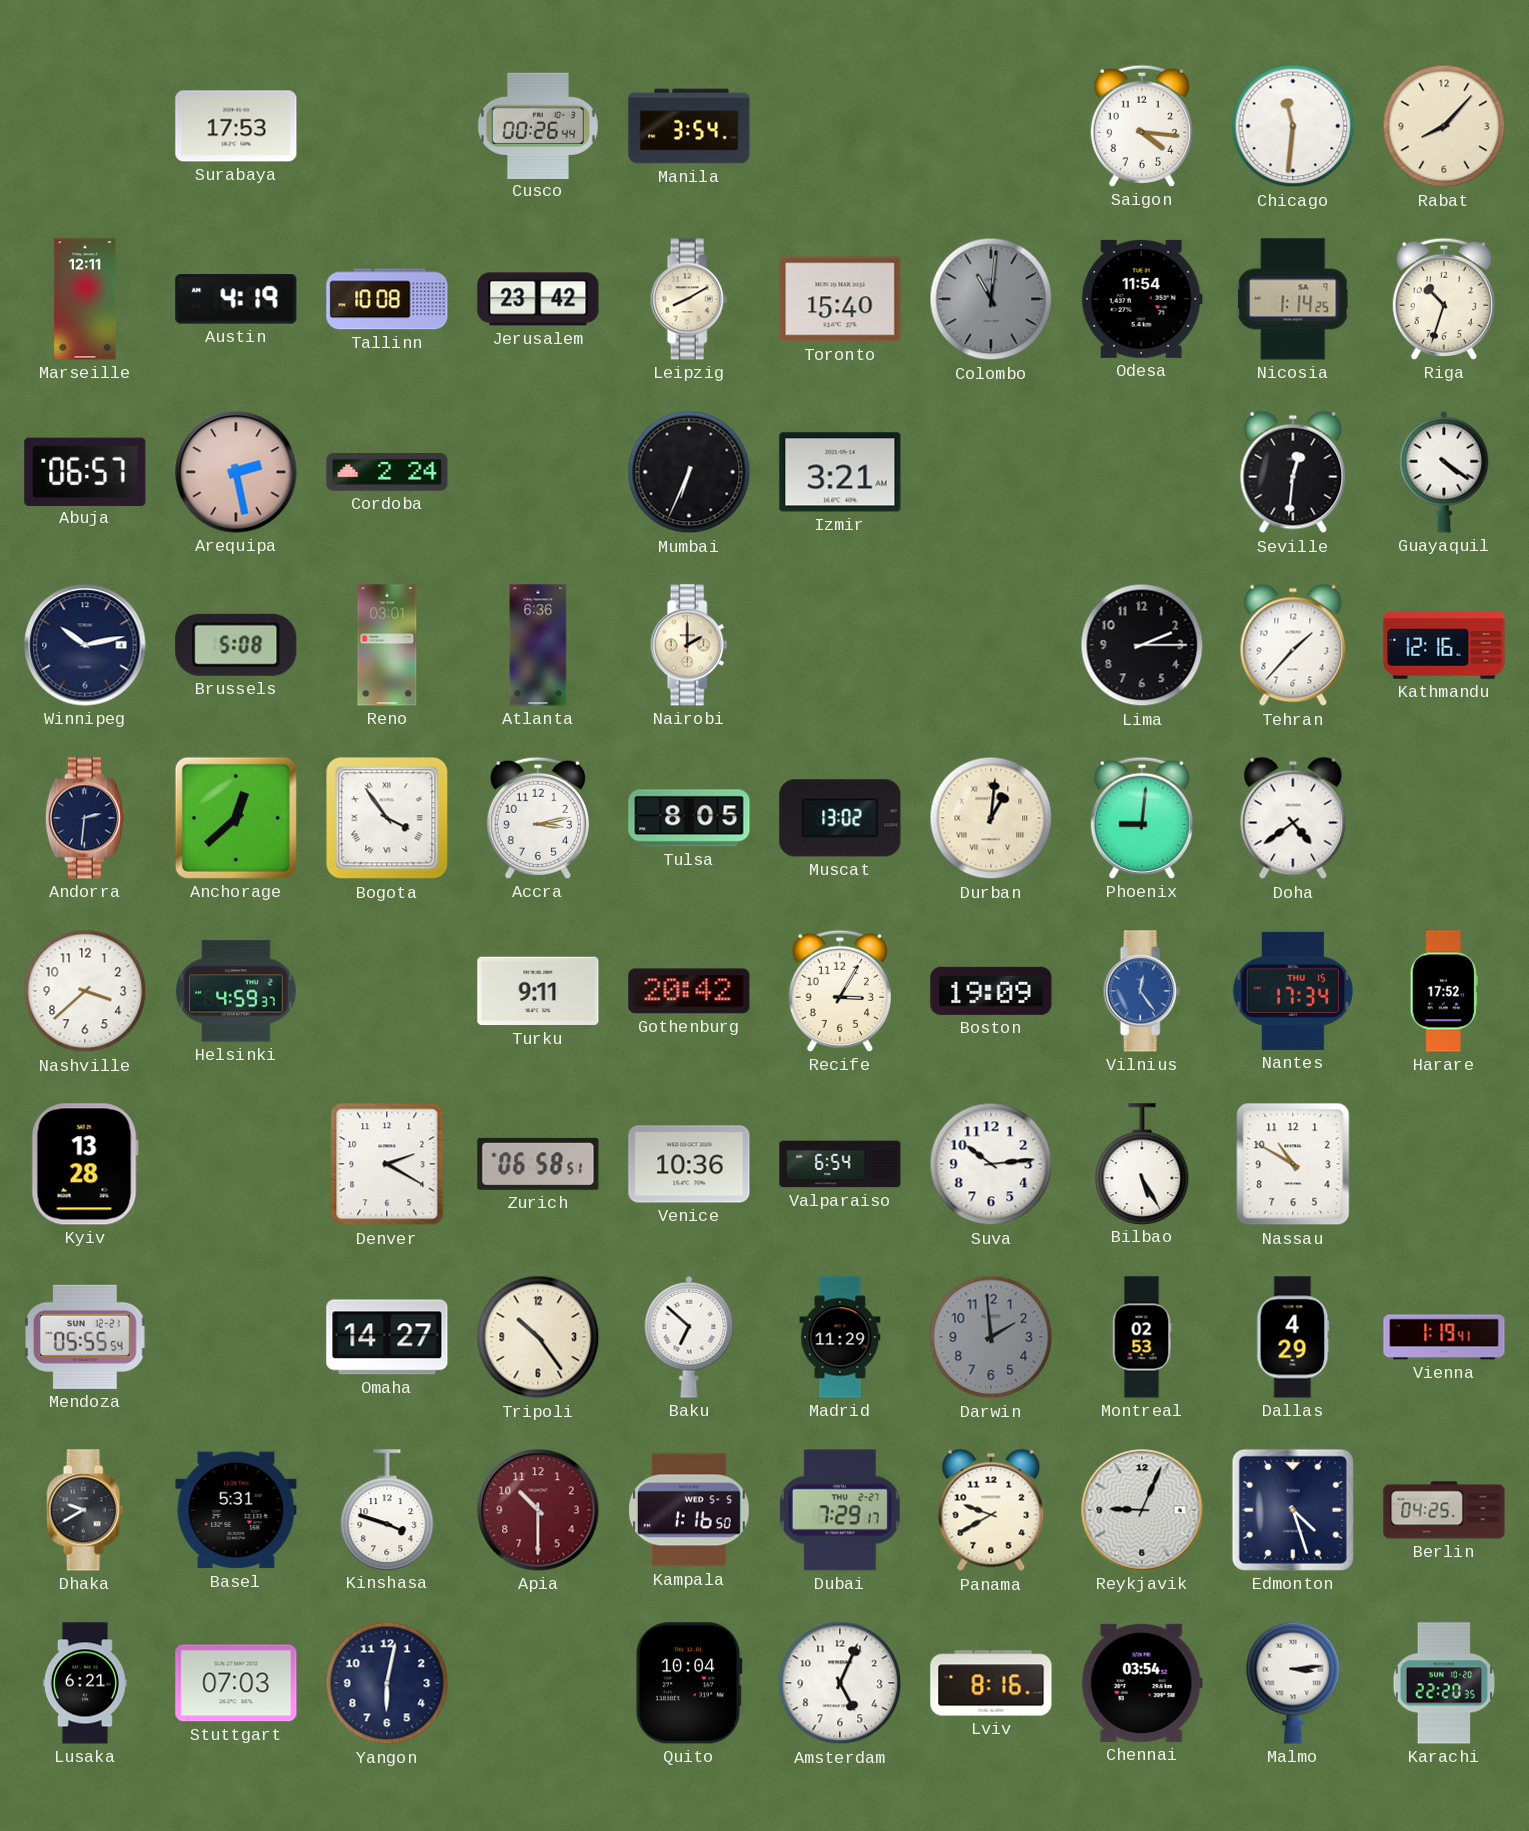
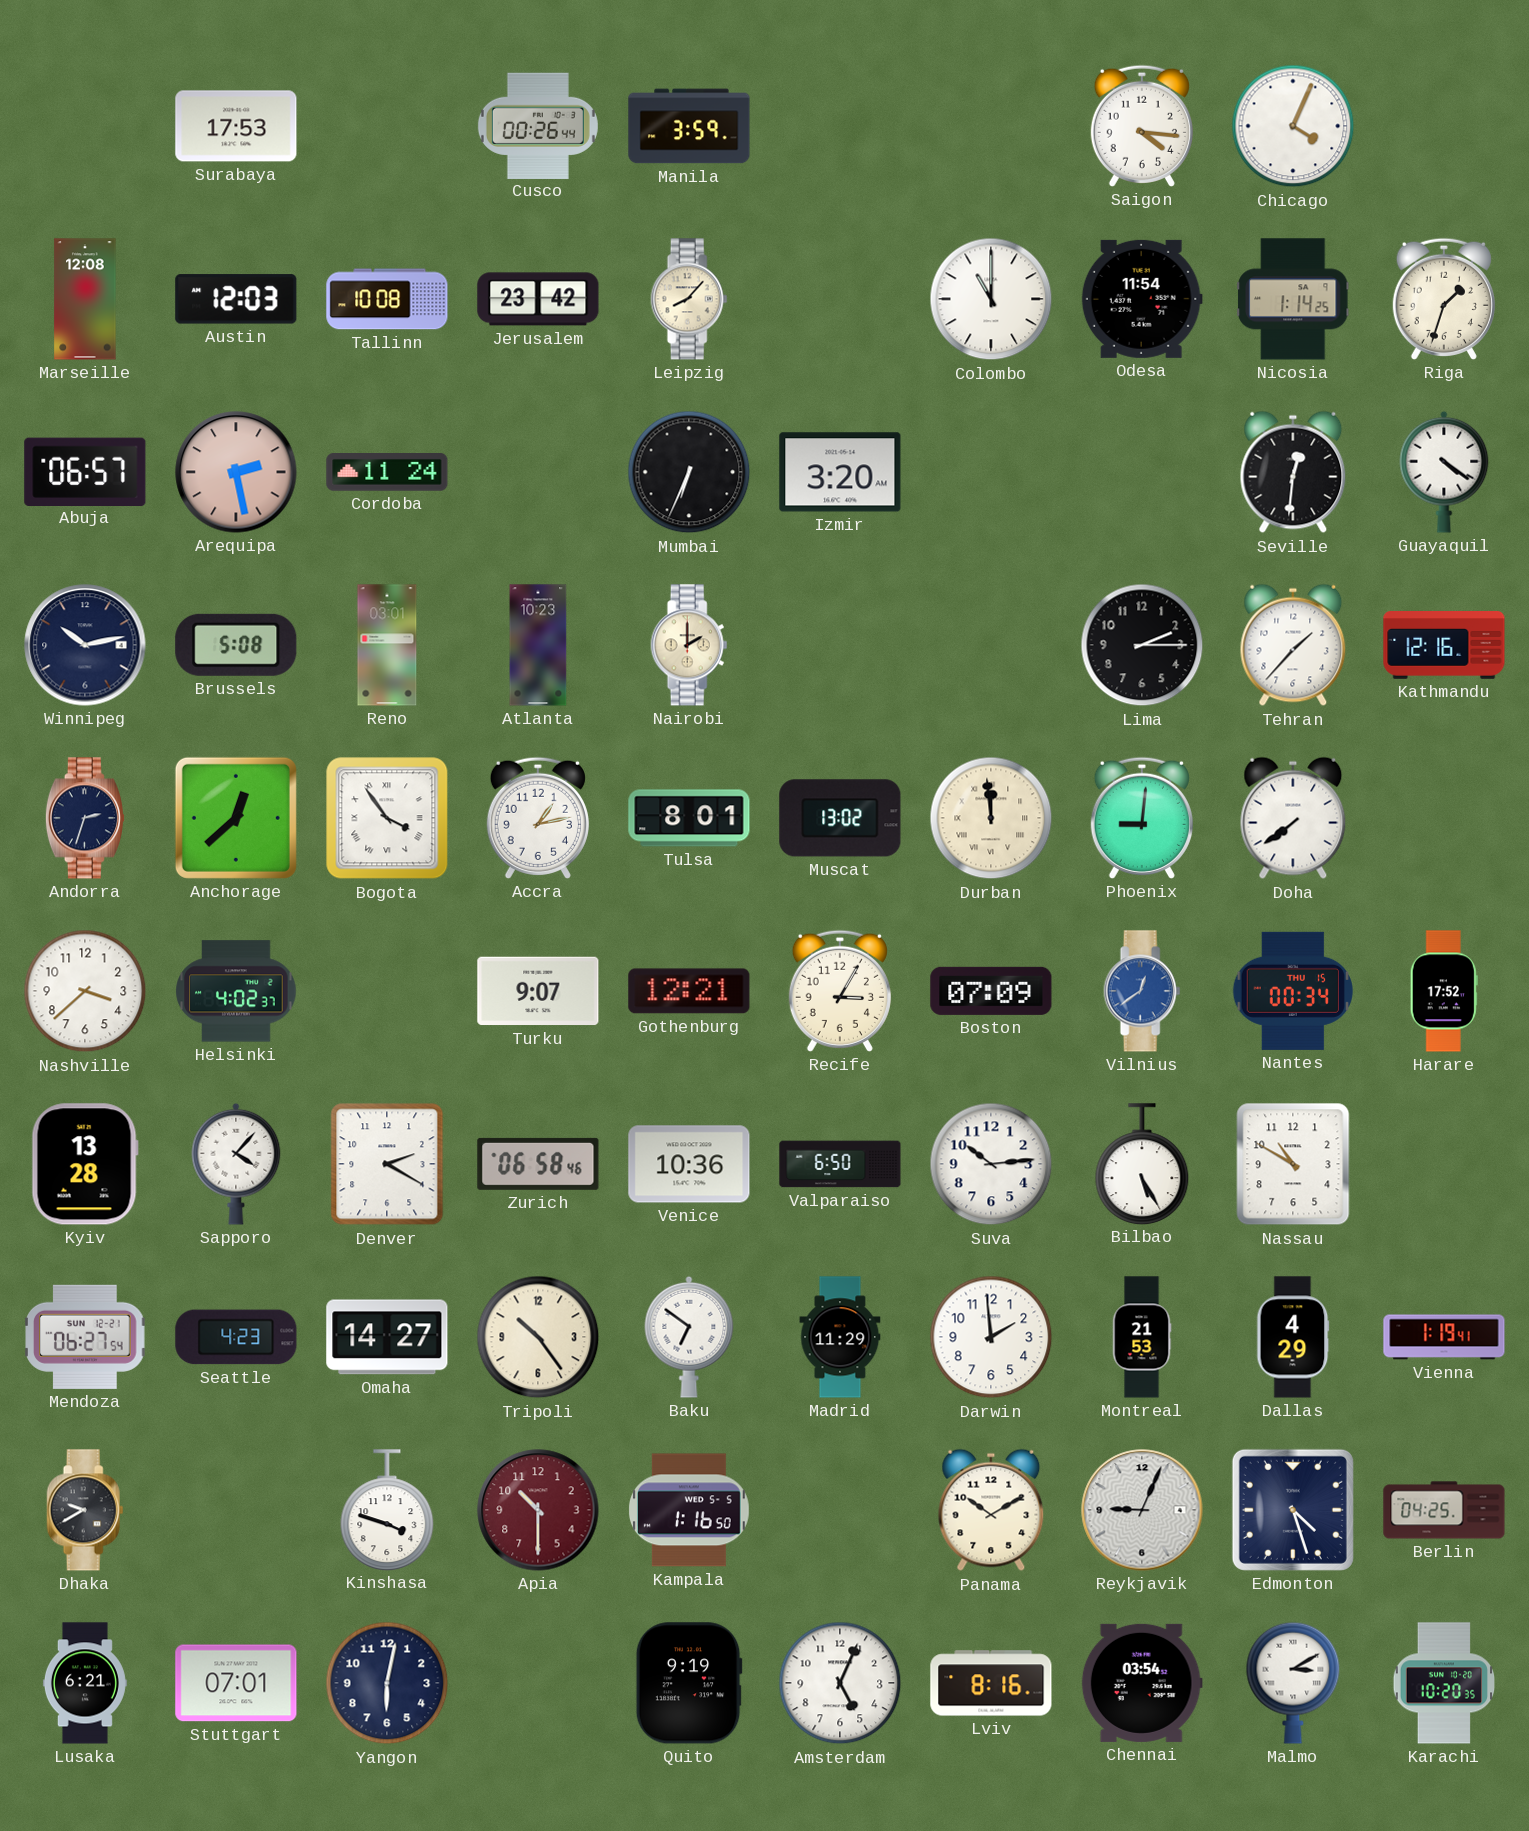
Manila: 3:54 -> 3:59
Chicago: 11:31 -> 4:04
Rabat: 8:07 -> none
Marseille: 12:11 -> 12:08
Austin: 4:19 -> 12:03
Leipzig: 8:10 -> 8:07
Toronto: 15:40 -> none
Colombo: 11:01 -> 11:00
Colombo dial: grey -> white
Riga: 10:33 -> 1:33
Cordoba: 2:24 -> 11:24
Izmir: 3:21 -> 3:20
Atlanta: 6:36 -> 10:23
Andorra: 2:31 -> 2:33
Accra: 3:13 -> 1:13
Tulsa: 8:05 -> 8:01
Durban: 1:01 -> 11:59
Doha: 4:39 -> 7:39
Helsinki: 4:59 -> 4:02
Turku: 9:11 -> 9:07
Gothenburg: 20:42 -> 12:21
Boston: 19:09 -> 07:09
Vilnius: 12:24 -> 12:39
Nantes: 17:34 -> 00:34
Sapporo: none -> 4:07
Zurich: 06:58:51 -> 06:58:46
Valparaiso: 6:54 -> 6:50
Mendoza: 05:55 -> 06:27
Seattle: none -> 4:23
Baku: 6:52 -> 6:51
Darwin dial: grey -> white
Montreal: 02:53 -> 21:53
Basel: 5:31 -> none
Dubai: 7:29 -> none
Panama: 9:40 -> 10:10
Stuttgart: 07:03 -> 07:01
Quito: 10:04 -> 9:19
Malmo: 3:14 -> 3:10
Karachi: 22:20 -> 10:20
